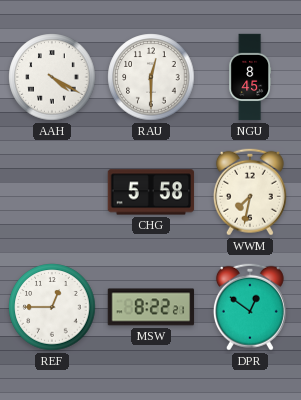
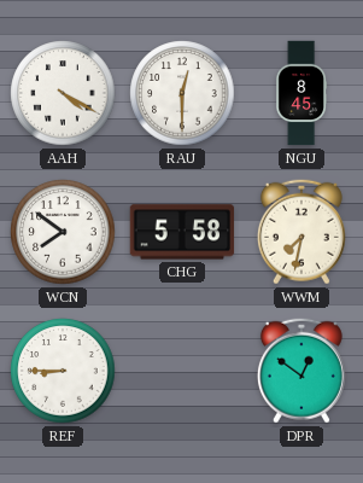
WCN: none -> 7:51
REF: 12:45 -> 8:45
MSW: 8:22 -> none
